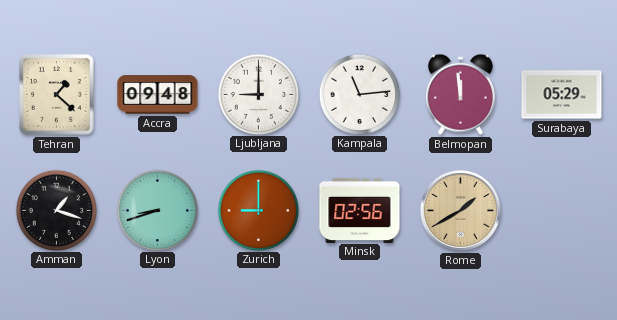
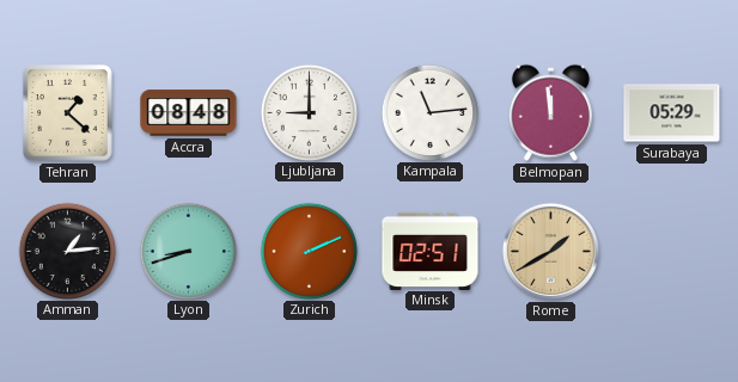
Accra: 09:48 -> 08:48
Amman: 1:18 -> 1:14
Zurich: 9:00 -> 2:11
Minsk: 02:56 -> 02:51
